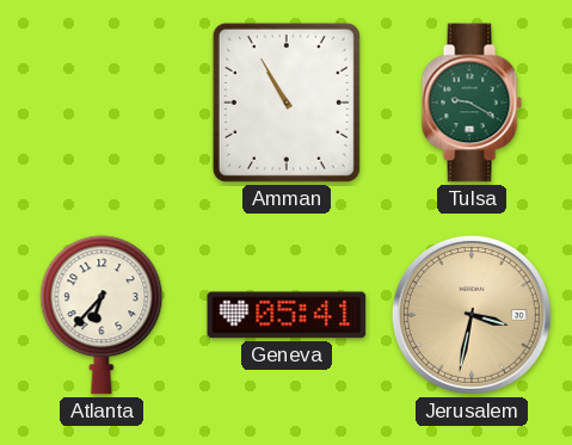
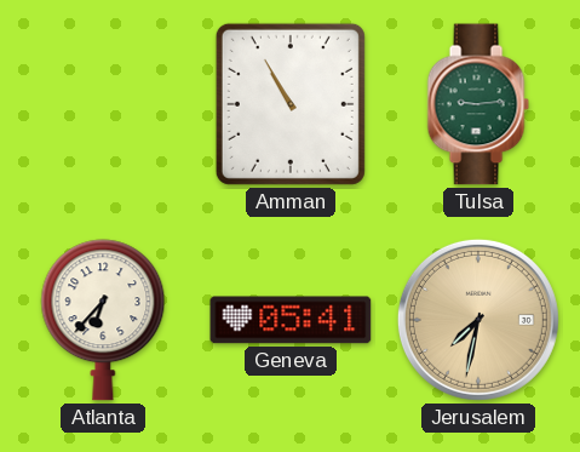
Tulsa: 9:20 -> 9:14
Jerusalem: 3:32 -> 7:32
